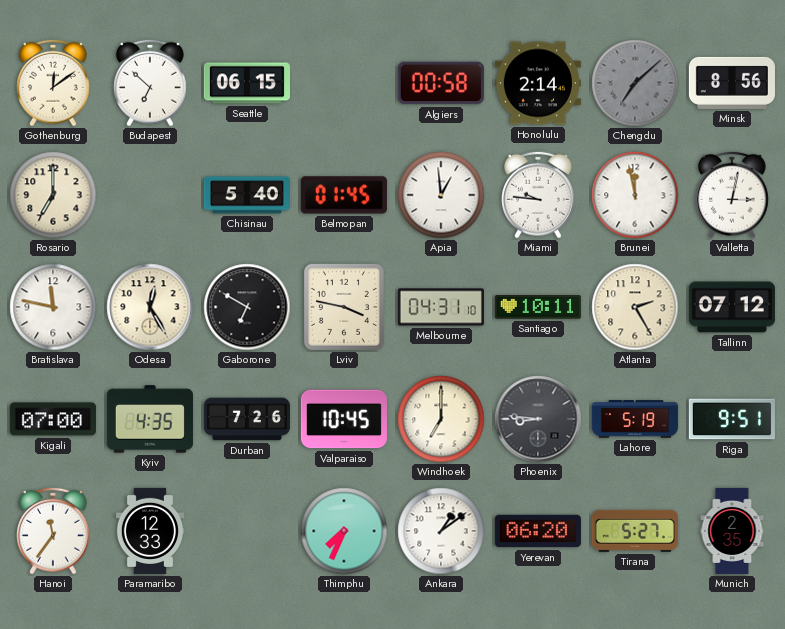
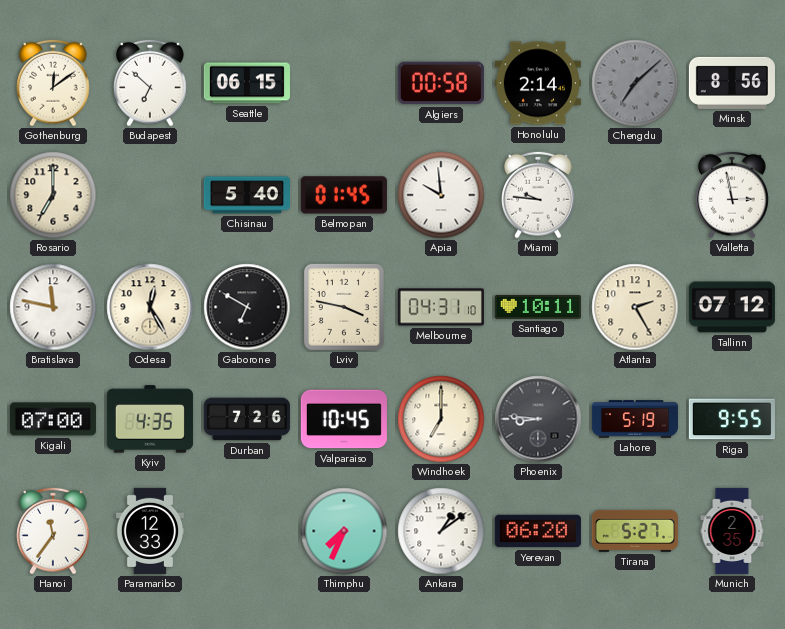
Apia: 12:59 -> 9:59
Brunei: 11:58 -> none
Valletta: 3:02 -> 2:58
Riga: 9:51 -> 9:55
